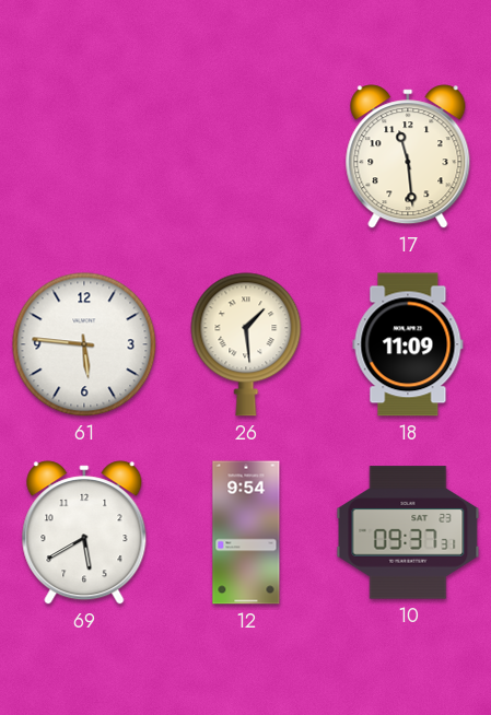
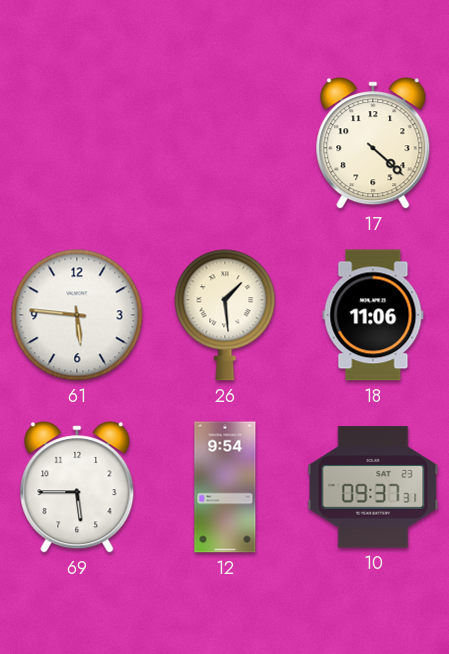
17: 11:29 -> 4:22
18: 11:09 -> 11:06
69: 5:40 -> 5:45
